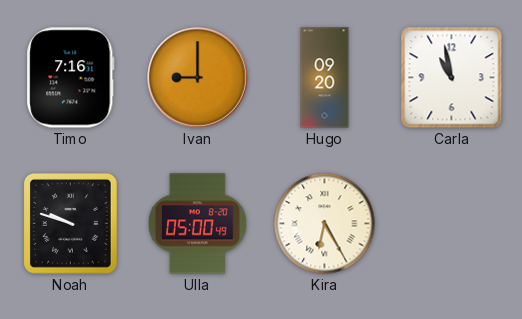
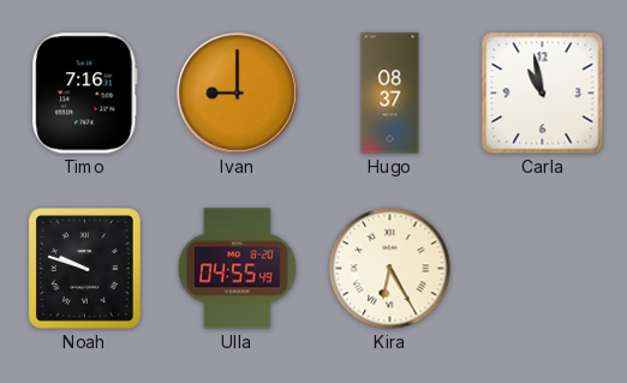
Hugo: 09:20 -> 08:37
Ulla: 05:00 -> 04:55
